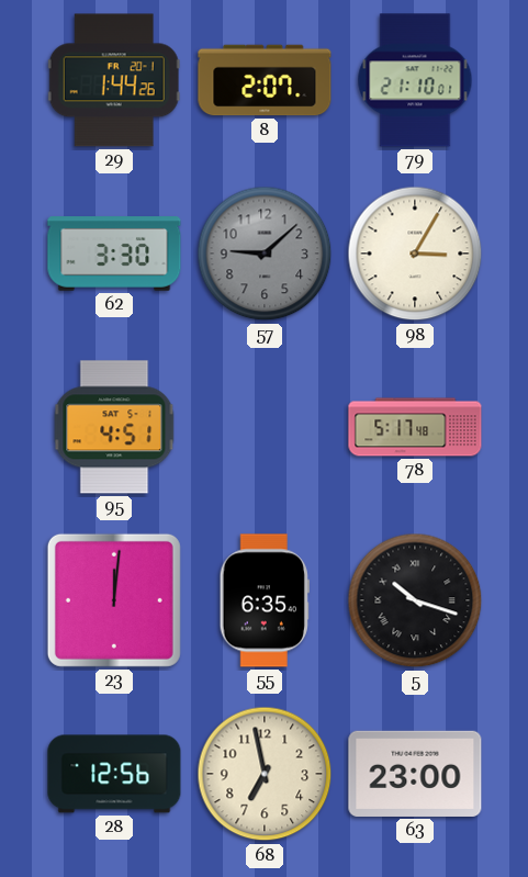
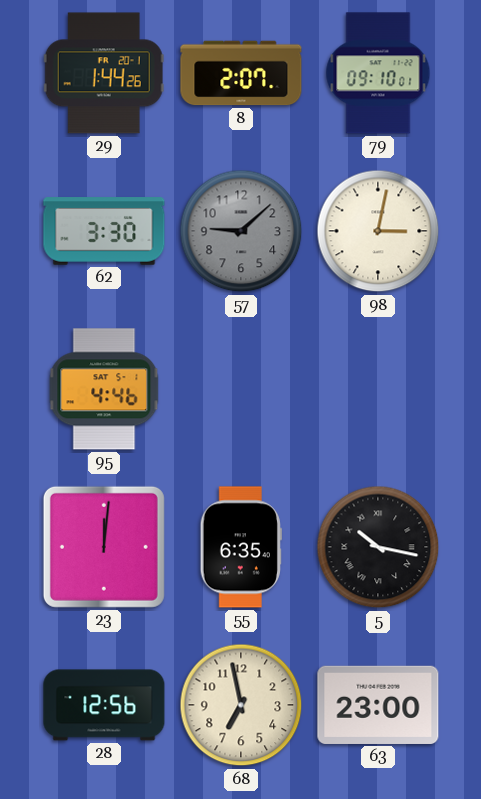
79: 21:10 -> 09:10
98: 3:05 -> 3:02
95: 4:51 -> 4:46
78: 5:17 -> none
5: 10:18 -> 10:17
